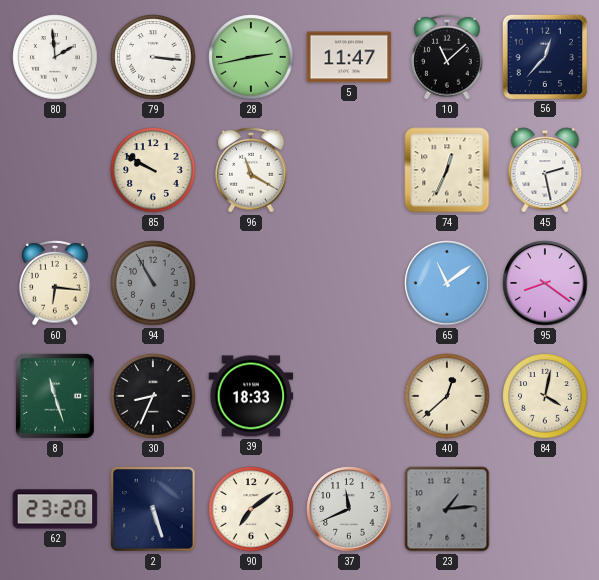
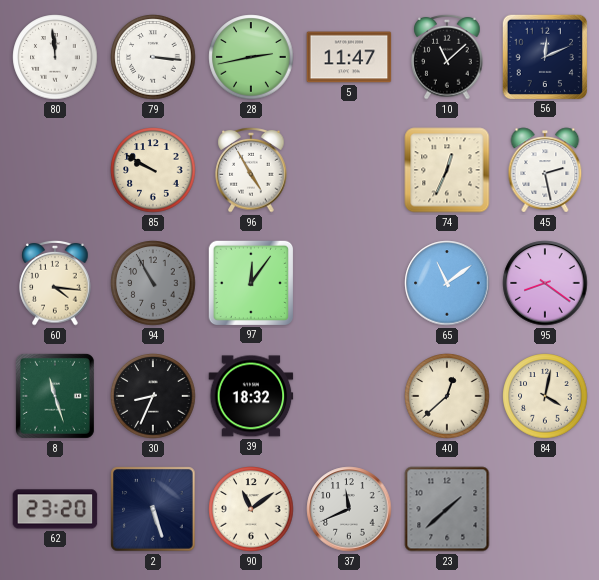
80: 1:59 -> 11:59
56: 12:37 -> 12:11
96: 11:20 -> 4:55
60: 6:16 -> 4:16
97: none -> 12:06
39: 18:33 -> 18:32
90: 7:09 -> 11:09
23: 1:14 -> 1:38
